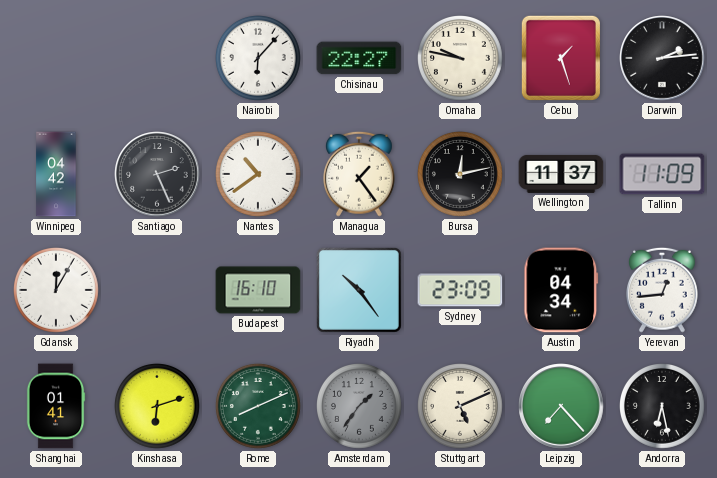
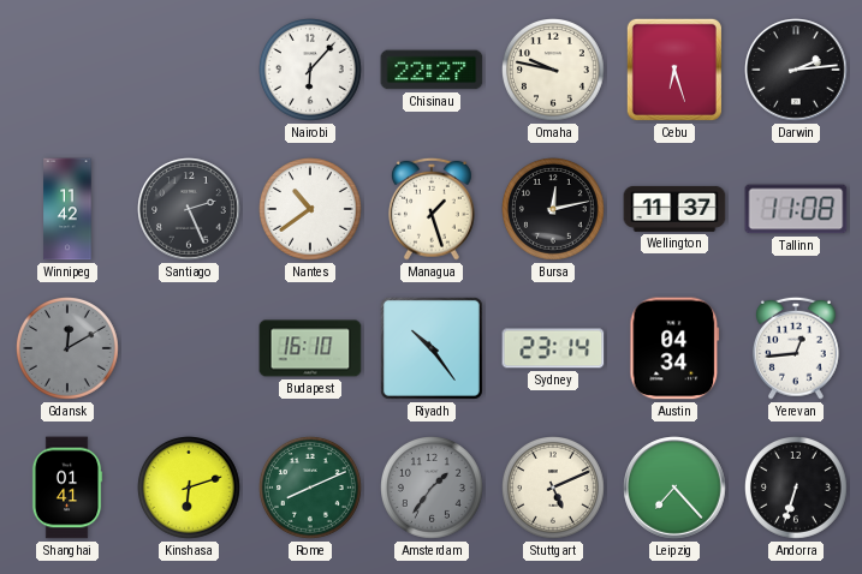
Cebu: 1:27 -> 6:27
Winnipeg: 04:42 -> 11:42
Managua: 1:24 -> 1:27
Tallinn: 11:09 -> 11:08
Gdansk: 12:05 -> 12:10
Gdansk dial: white -> grey
Sydney: 23:09 -> 23:14
Andorra: 6:28 -> 6:33
